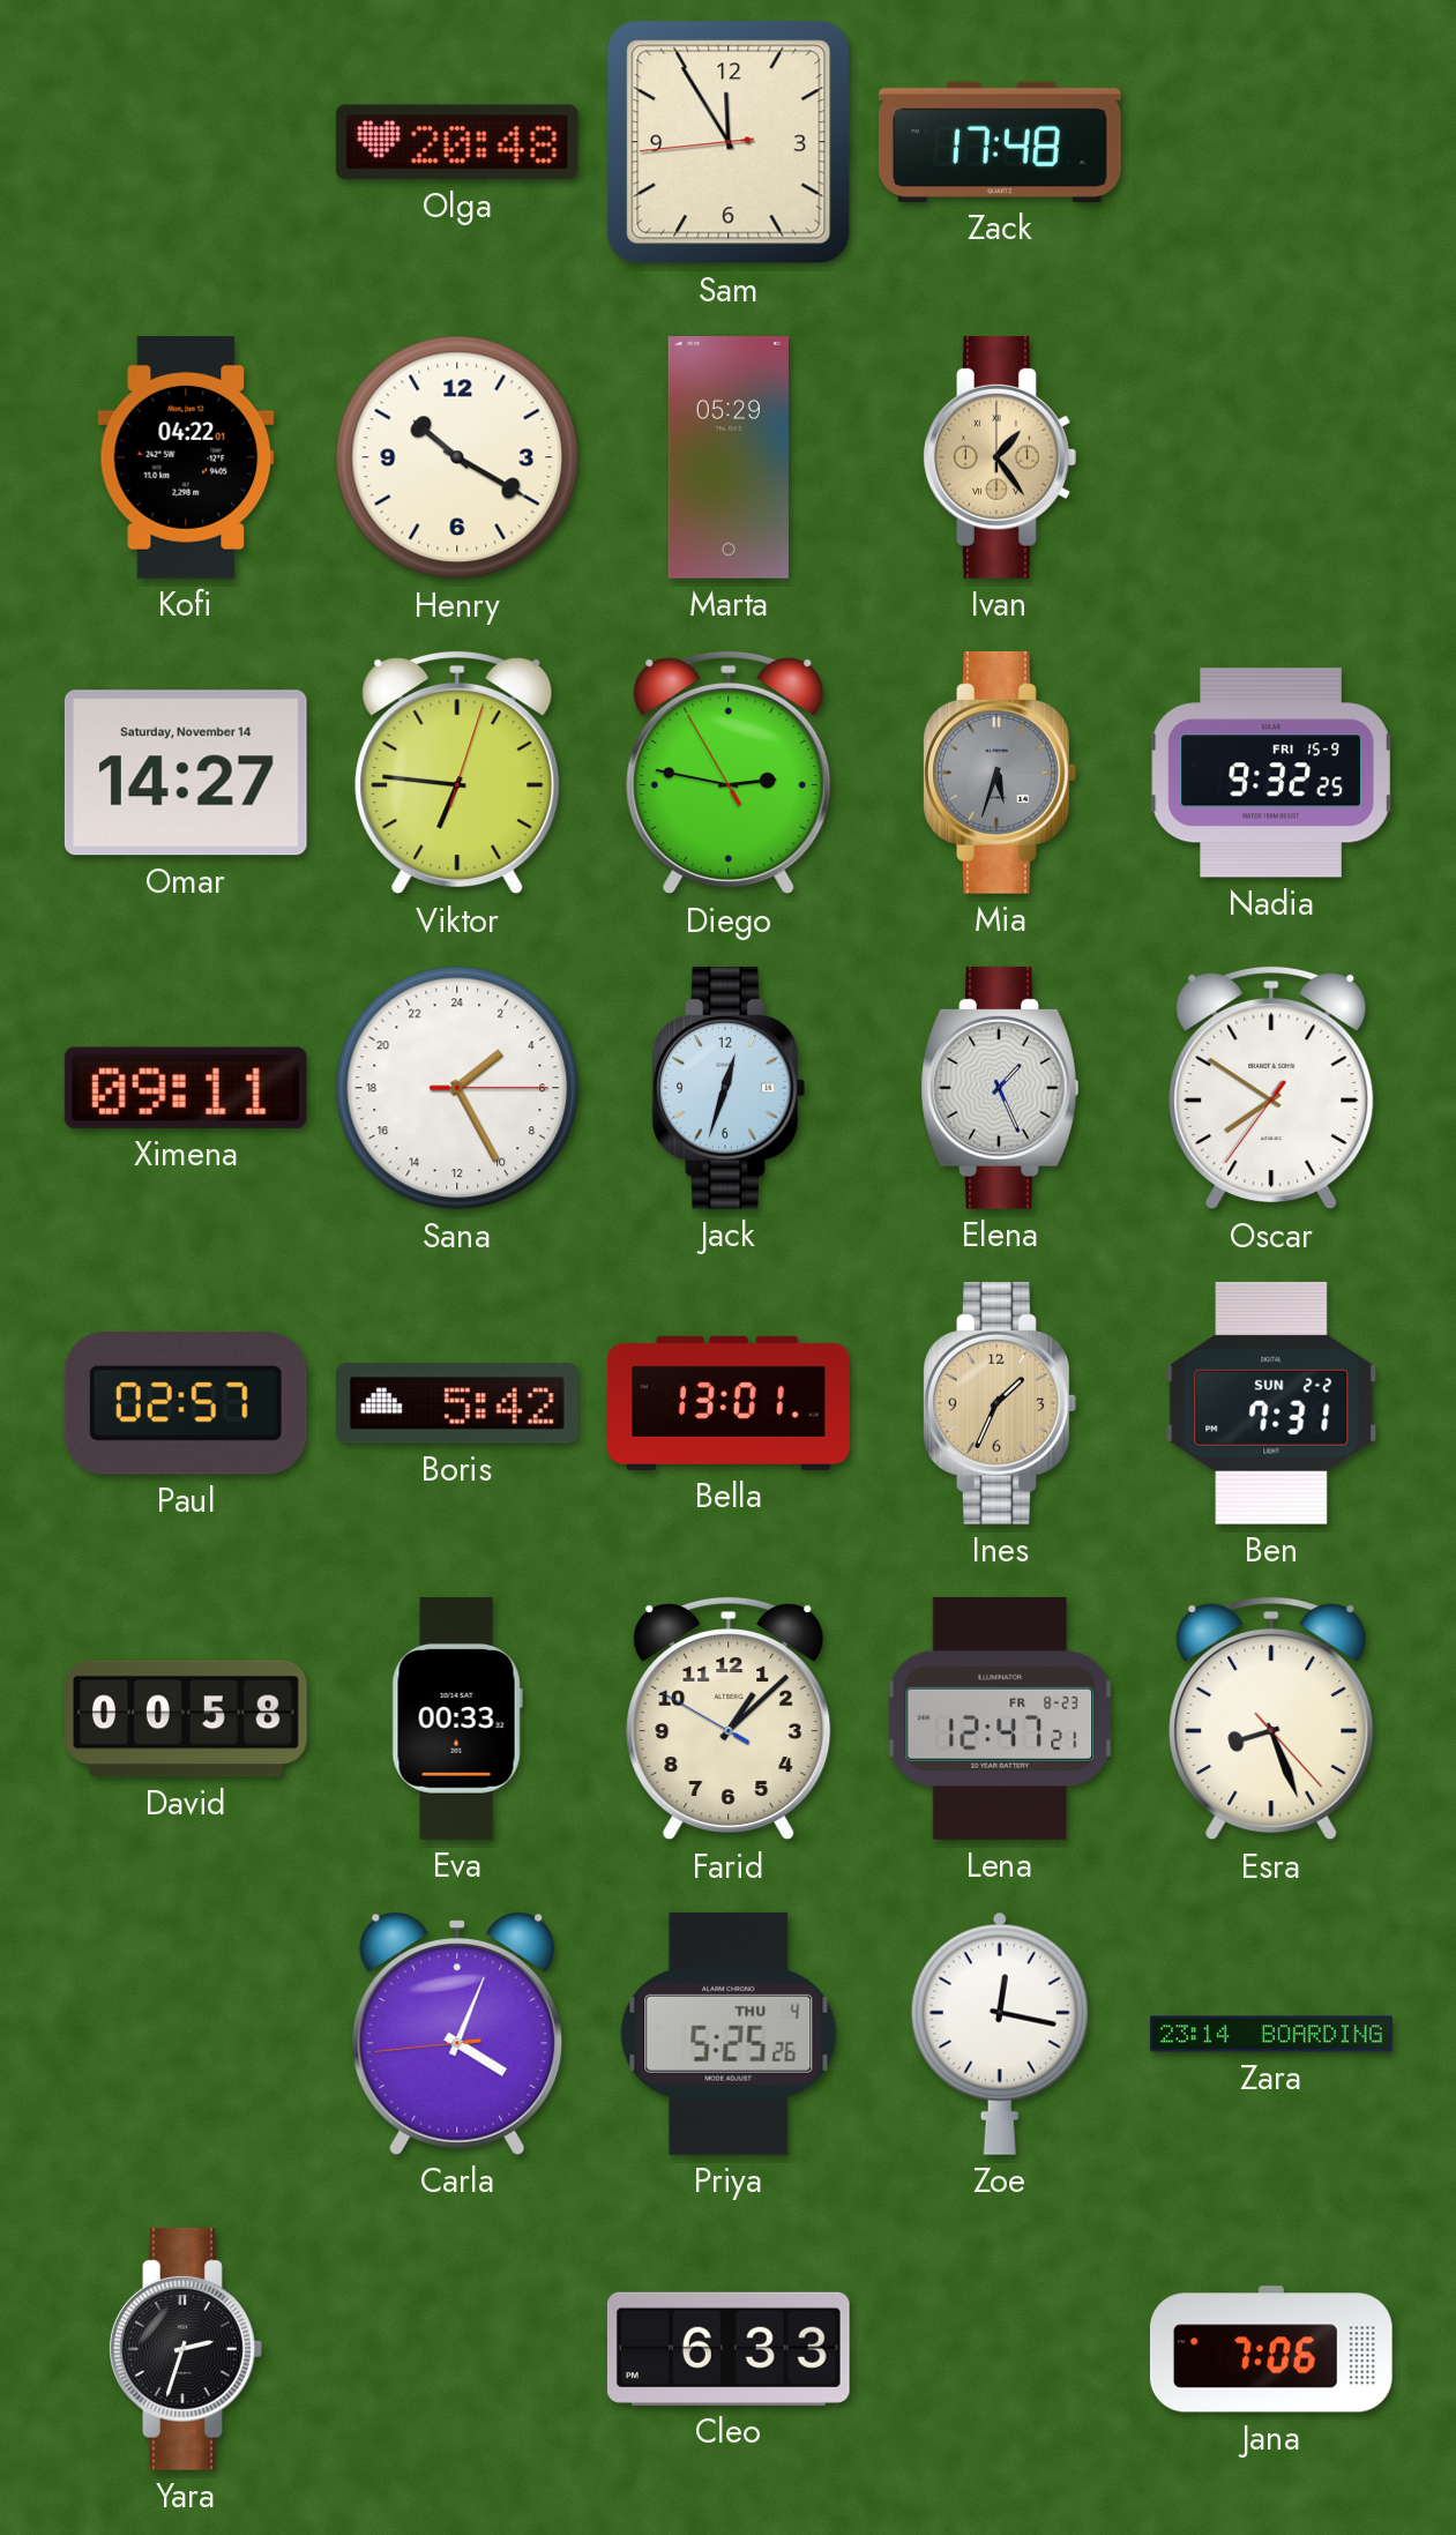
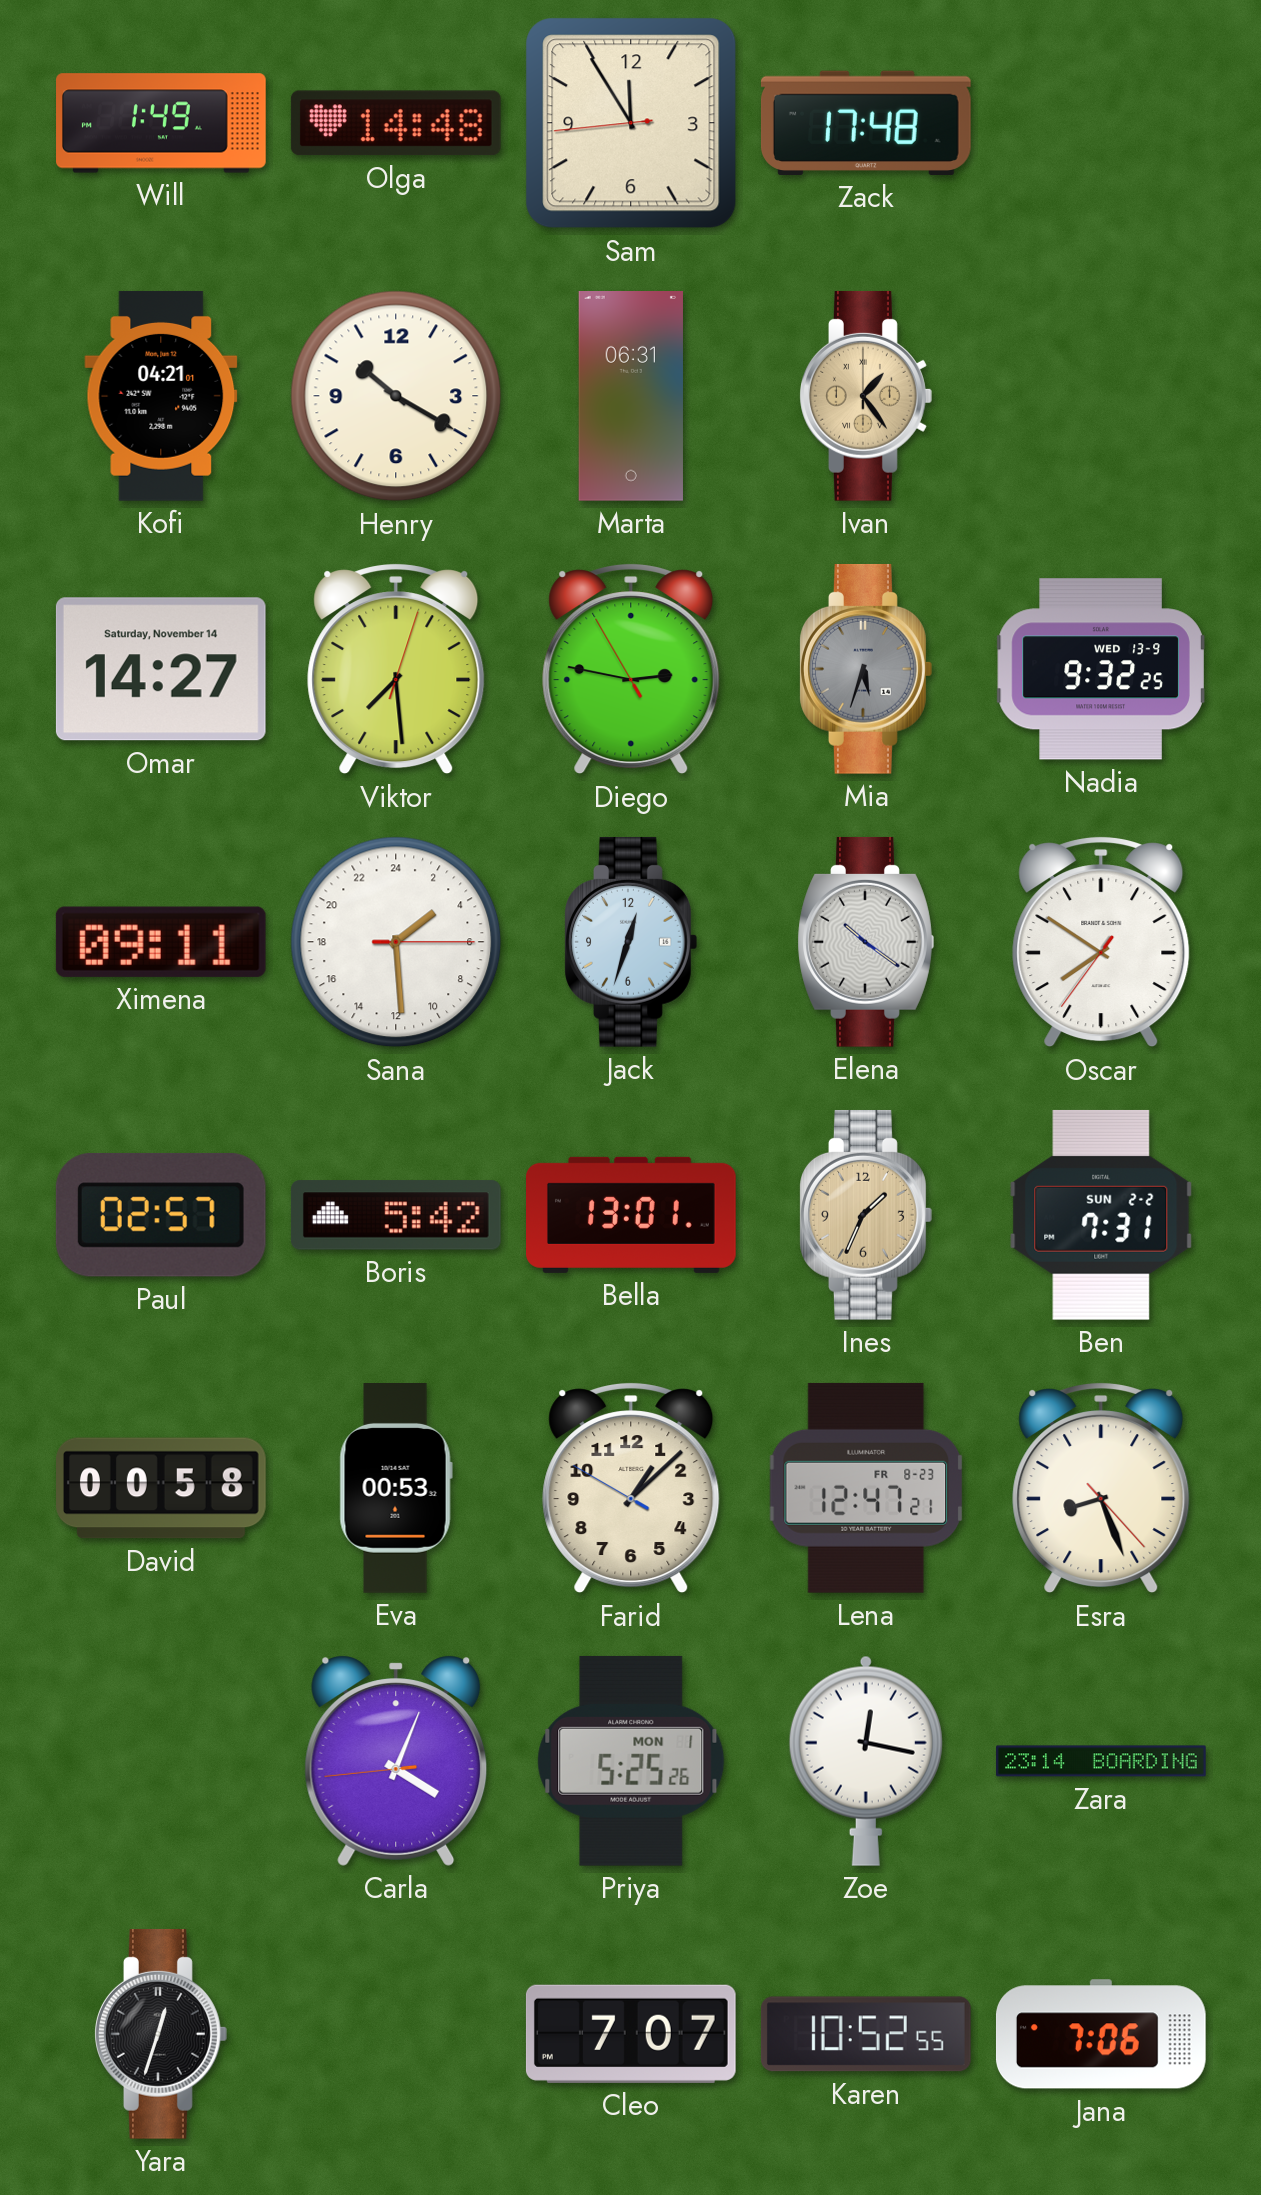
Will: none -> 1:49
Olga: 20:48 -> 14:48
Kofi: 04:22 -> 04:21
Marta: 05:29 -> 06:31
Viktor: 6:46 -> 7:29
Nadia date: FRI 15-9 -> WED 13-9
Sana: 3:25 -> 3:29
Elena: 1:26 -> 10:21
Eva: 00:33 -> 00:53
Priya date: THU 4 -> MON 1
Yara: 2:33 -> 12:33
Cleo: 6:33 -> 7:07
Karen: none -> 10:52
